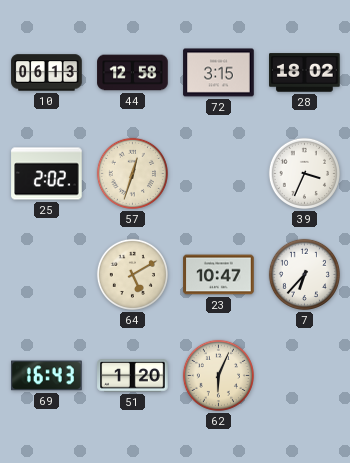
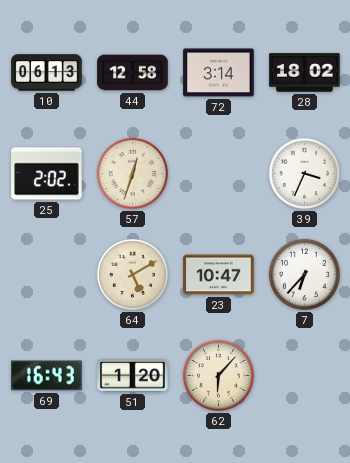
72: 3:15 -> 3:14
62: 6:04 -> 6:07
